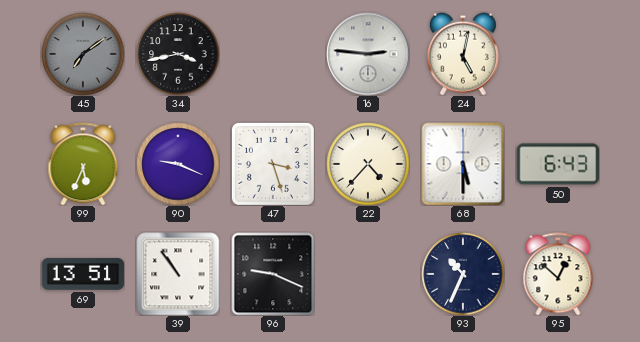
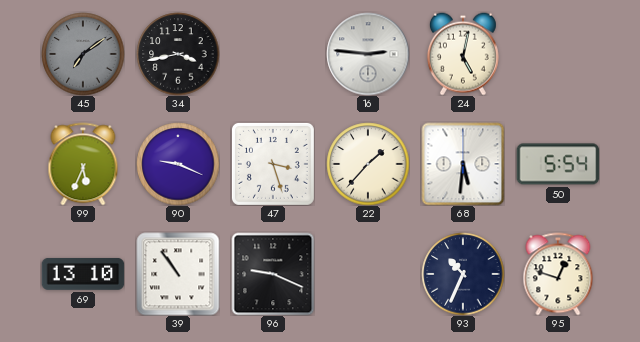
22: 4:37 -> 1:37
68: 5:30 -> 5:31
50: 6:43 -> 5:54
69: 13:51 -> 13:10
95: 12:52 -> 12:48
